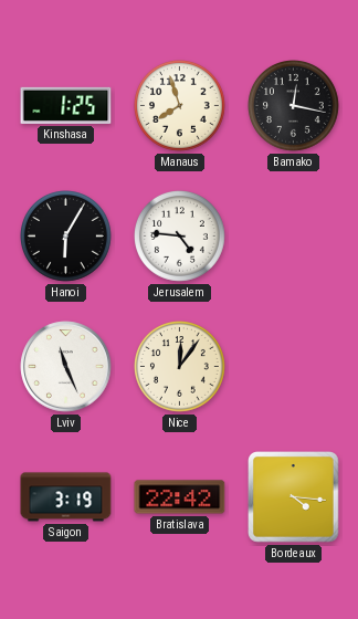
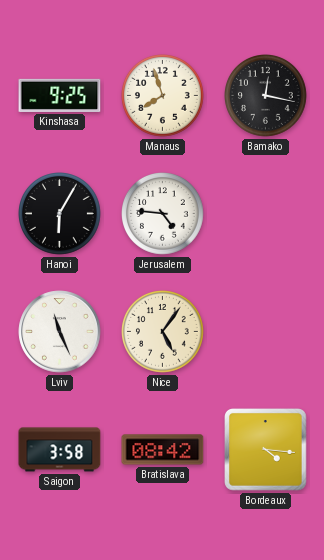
Kinshasa: 1:25 -> 9:25
Nice: 12:06 -> 5:06
Saigon: 3:19 -> 3:58
Bratislava: 22:42 -> 08:42
